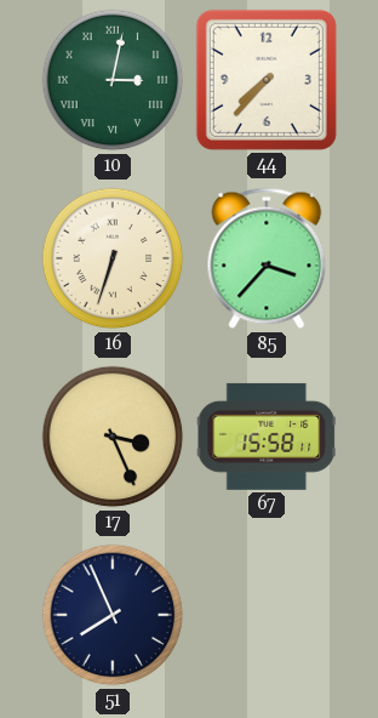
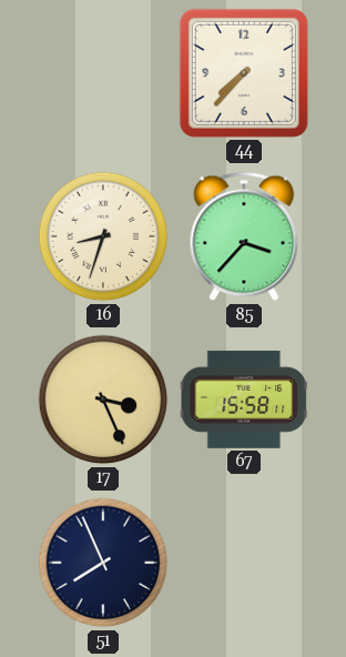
10: 3:02 -> none
16: 6:33 -> 8:33
